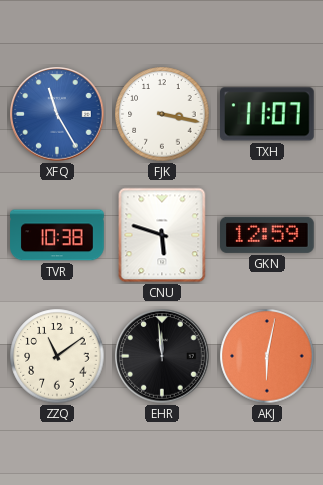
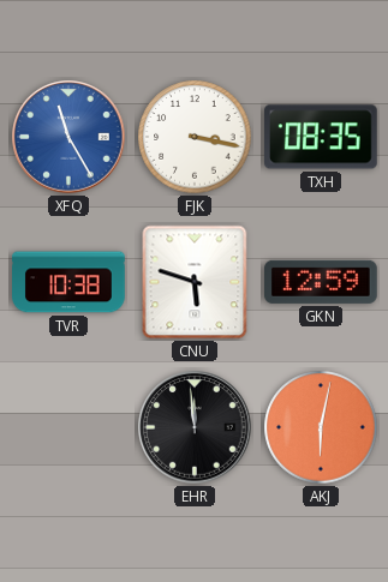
TXH: 11:07 -> 08:35
ZZQ: 11:09 -> none
